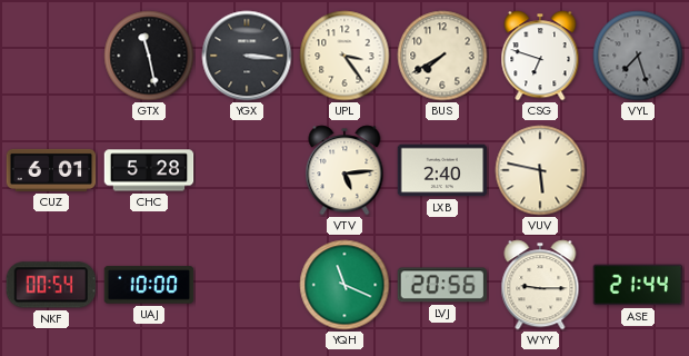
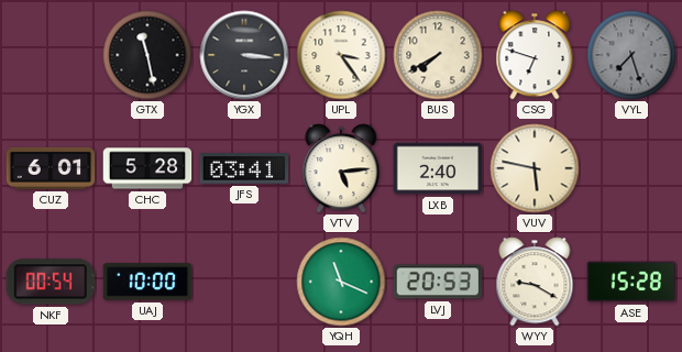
JFS: none -> 03:41
LVJ: 20:56 -> 20:53
WYY: 9:15 -> 9:20
ASE: 21:44 -> 15:28
